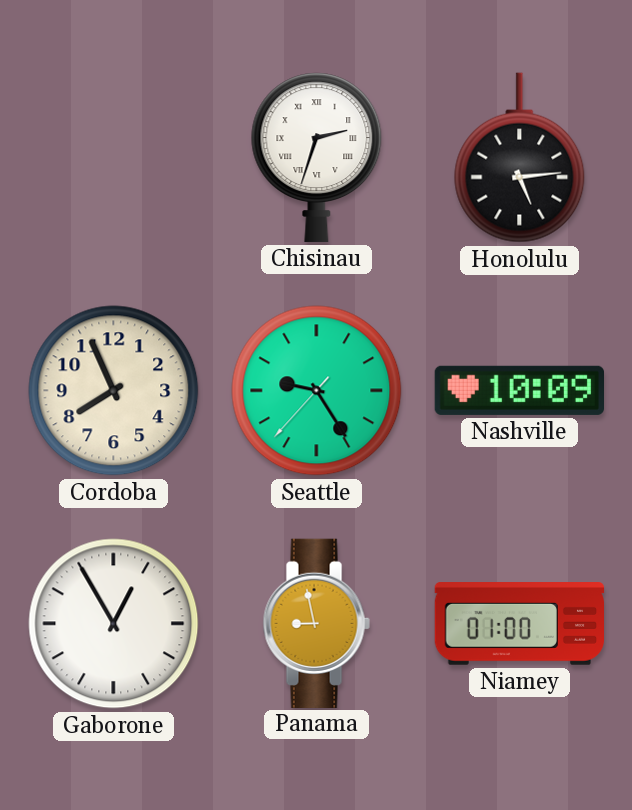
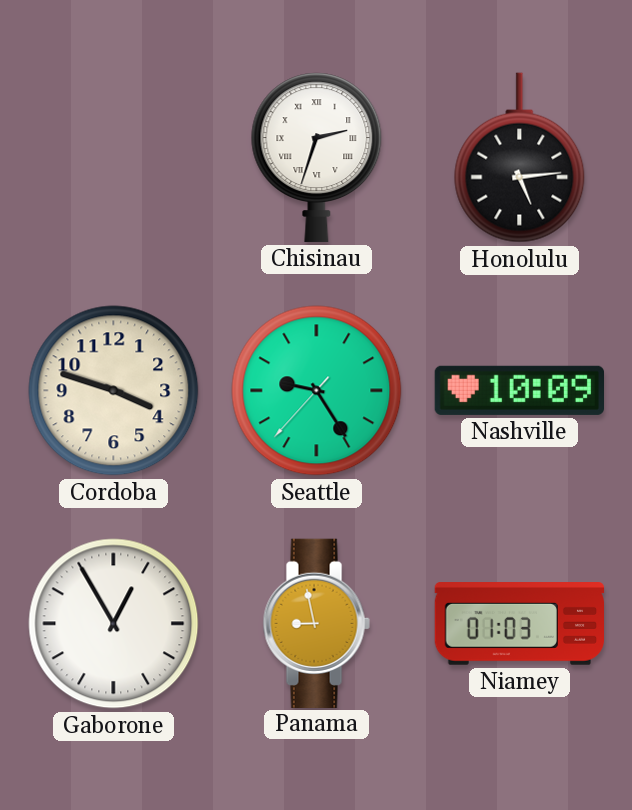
Cordoba: 7:56 -> 3:48
Niamey: 01:00 -> 01:03
